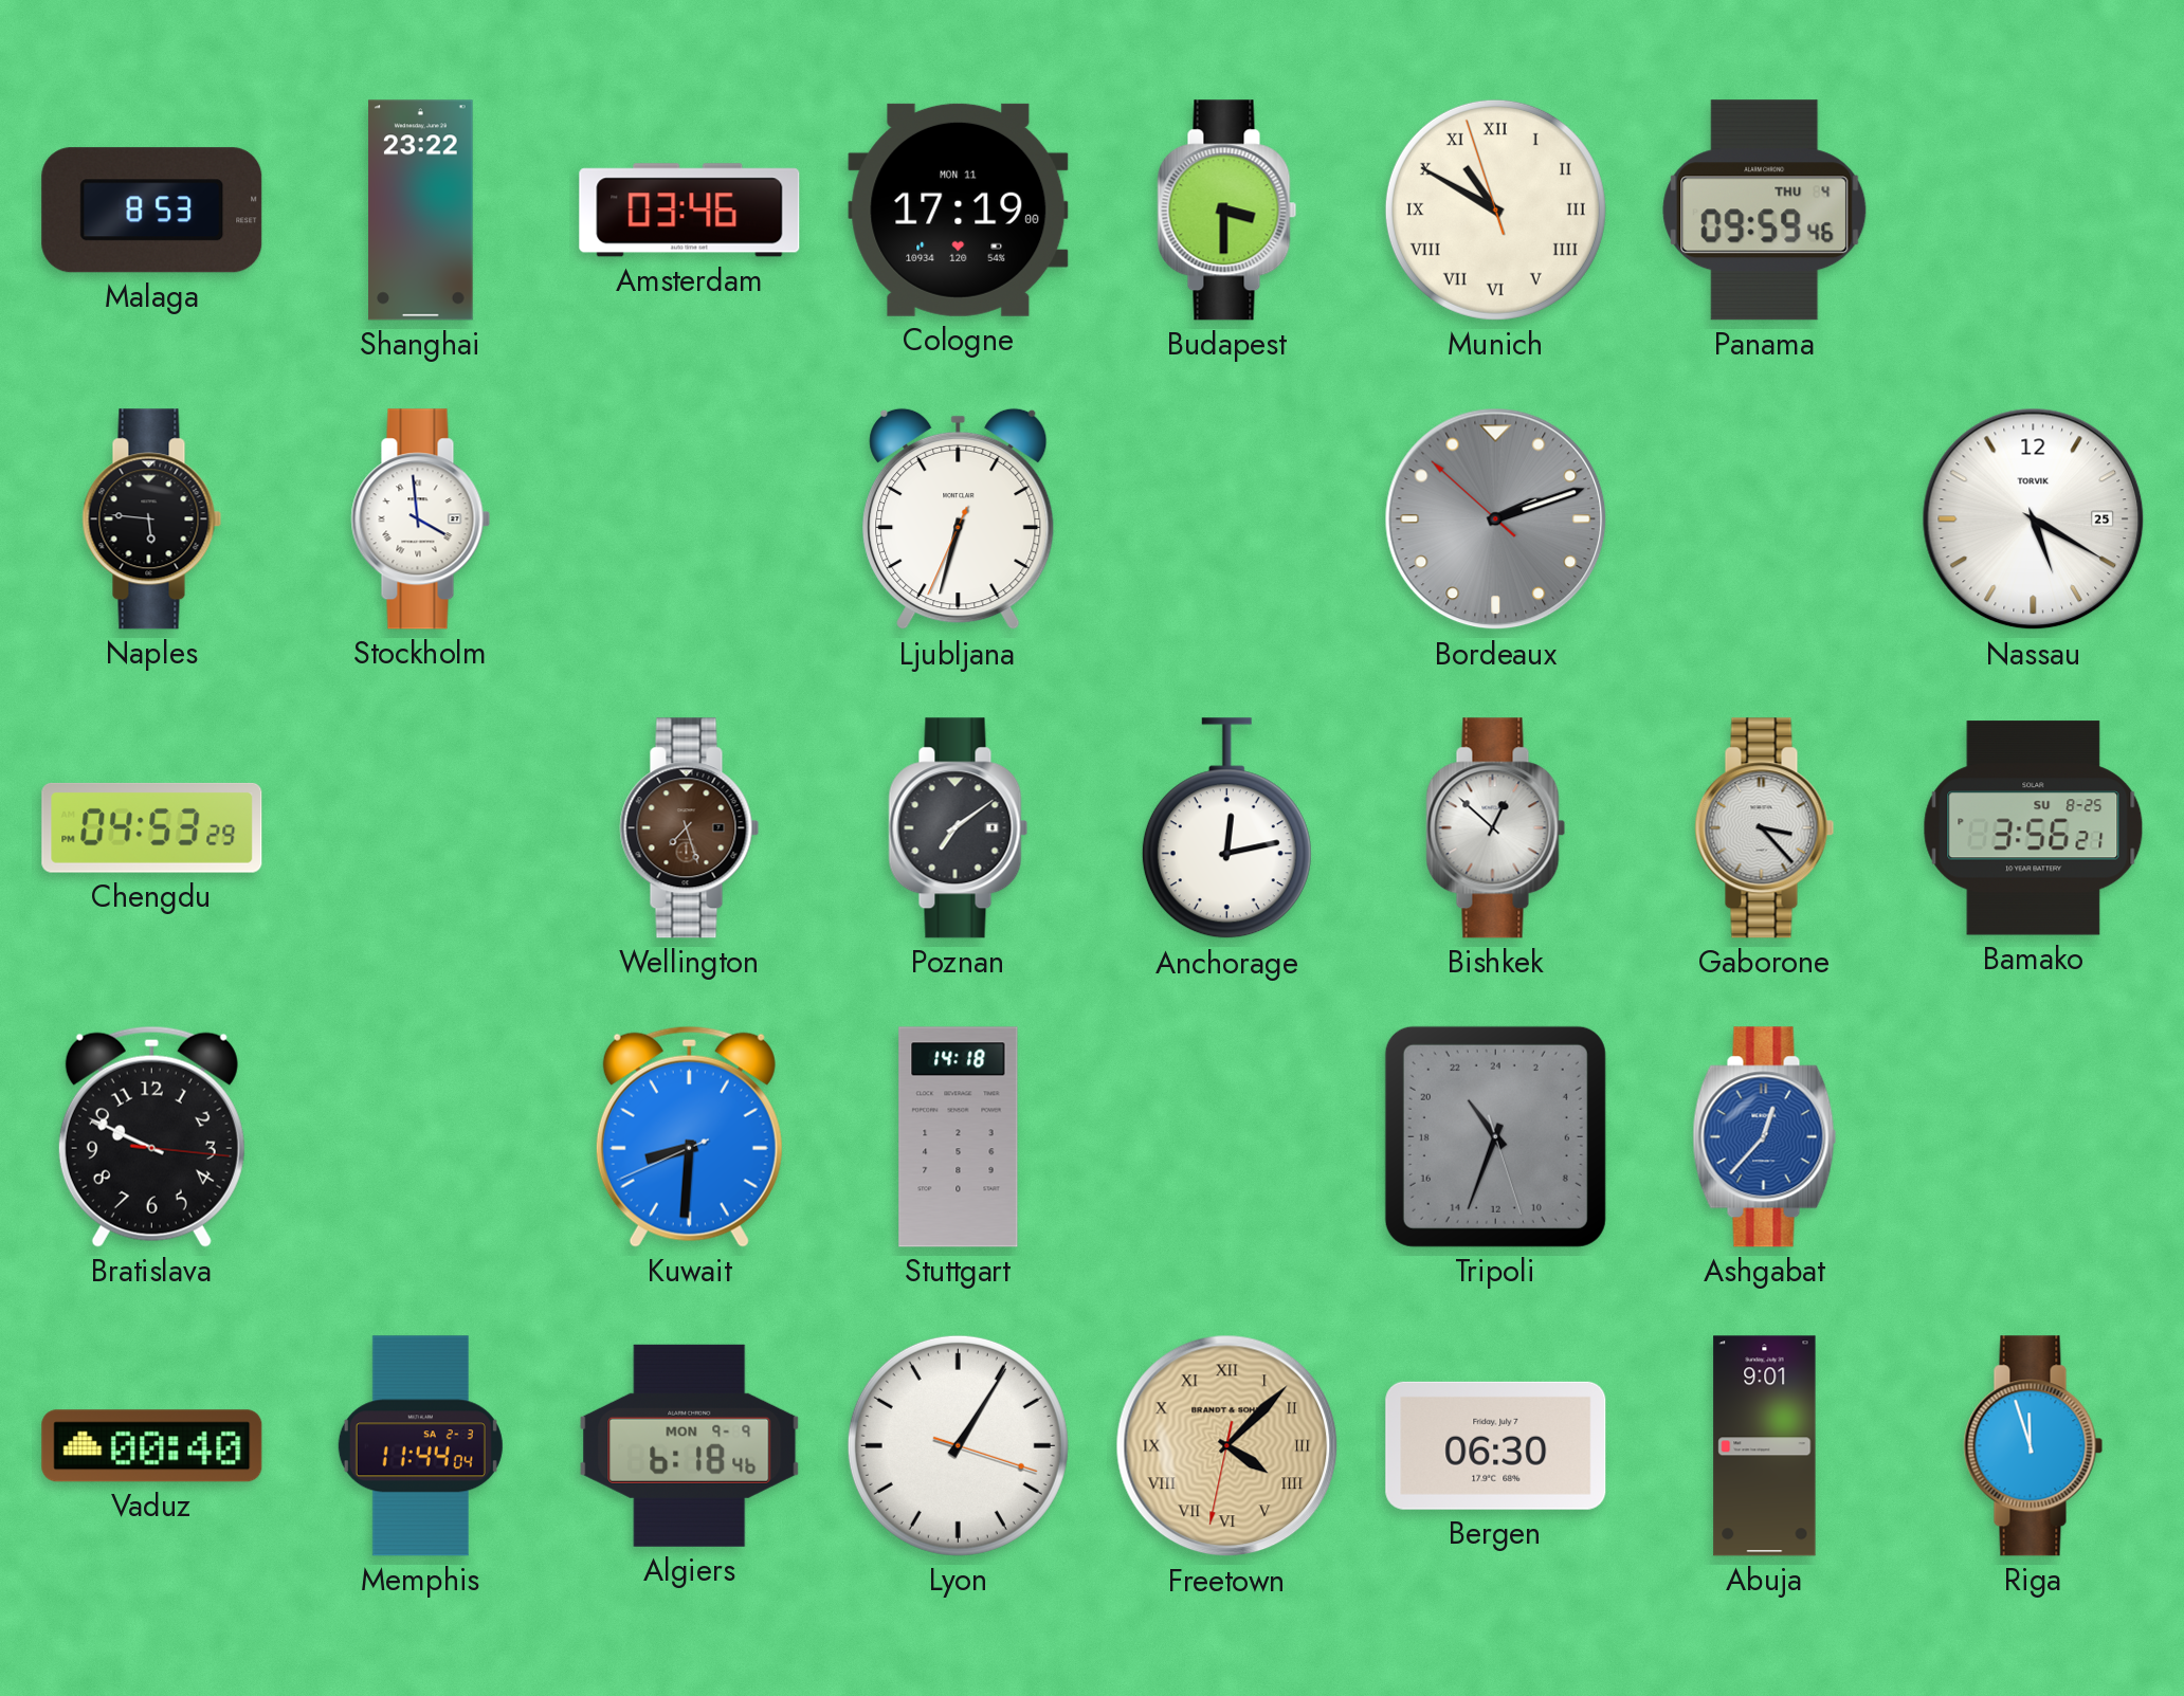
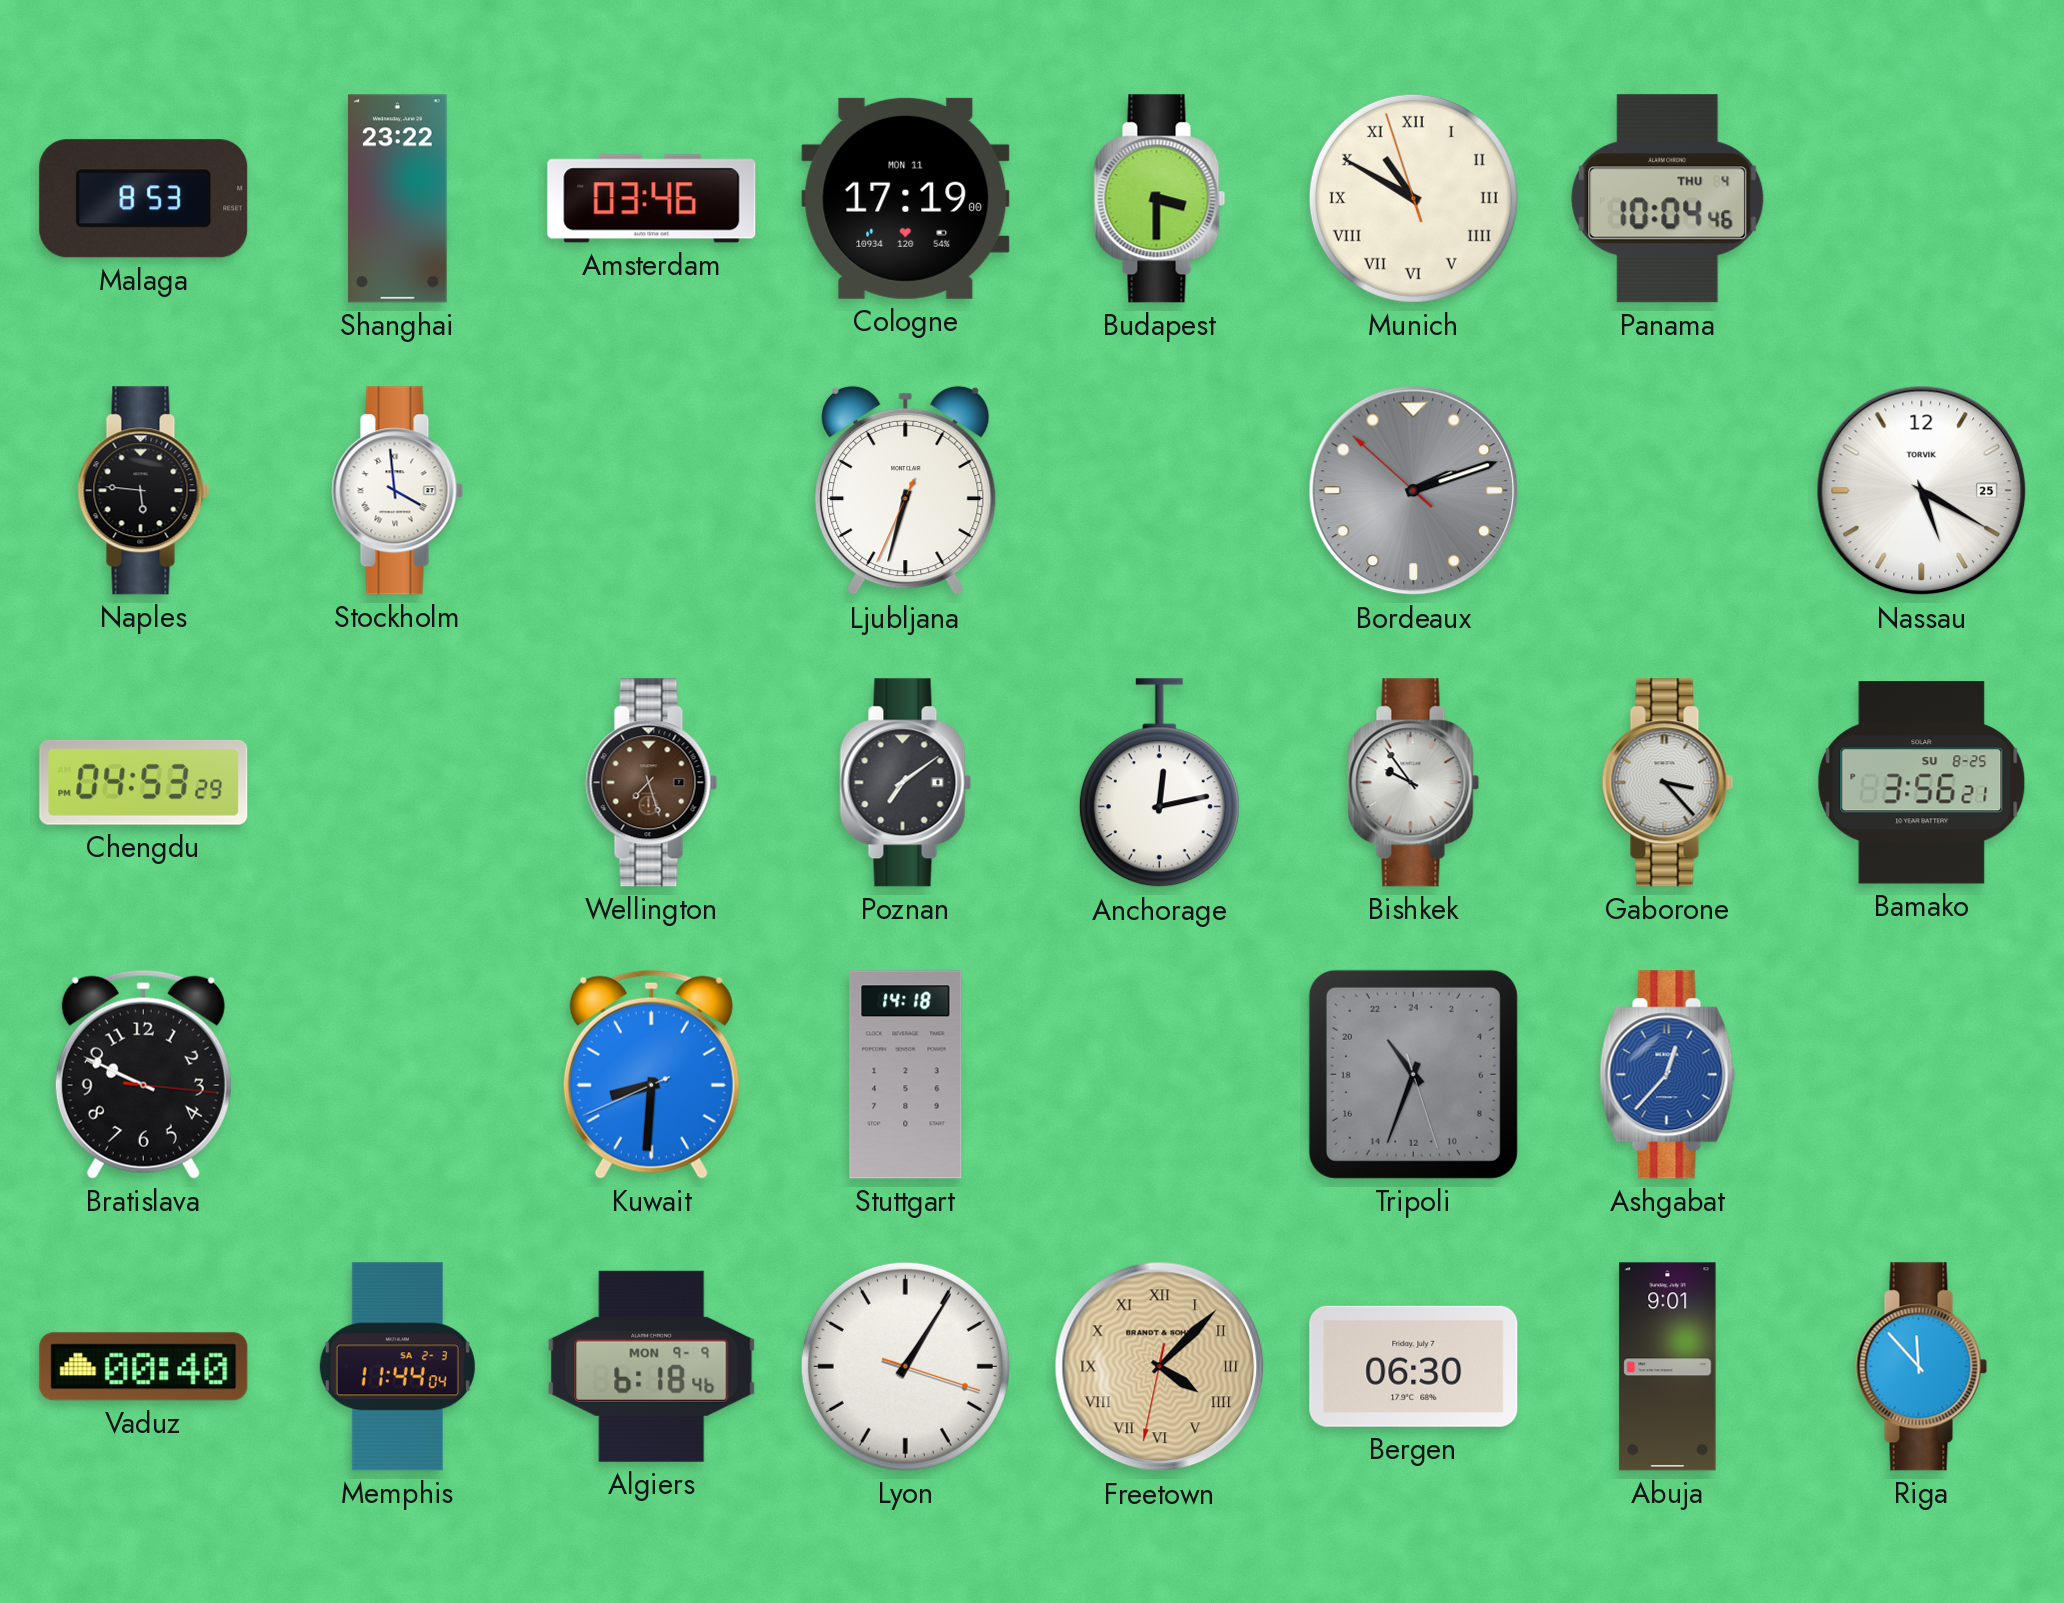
Panama: 09:59 -> 10:04
Bishkek: 12:52 -> 9:54
Riga: 11:57 -> 11:53
